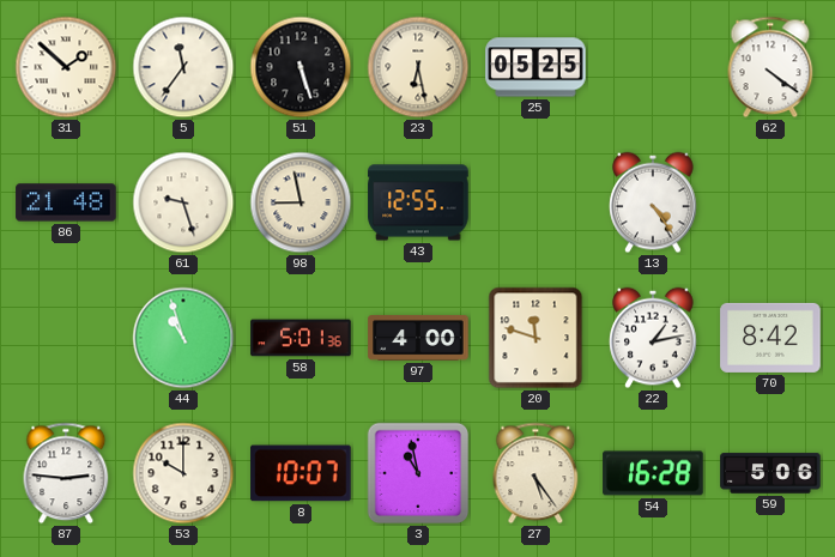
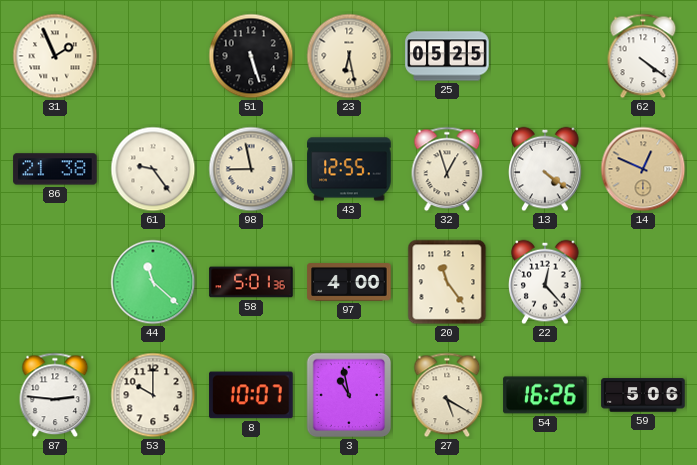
31: 1:52 -> 1:56
5: 11:36 -> none
86: 21:48 -> 21:38
61: 9:27 -> 9:24
32: none -> 12:57
13: 4:24 -> 4:21
14: none -> 12:49
44: 10:57 -> 11:22
20: 11:48 -> 11:24
22: 1:13 -> 12:23
70: 8:42 -> none
27: 5:24 -> 5:20
54: 16:28 -> 16:26
